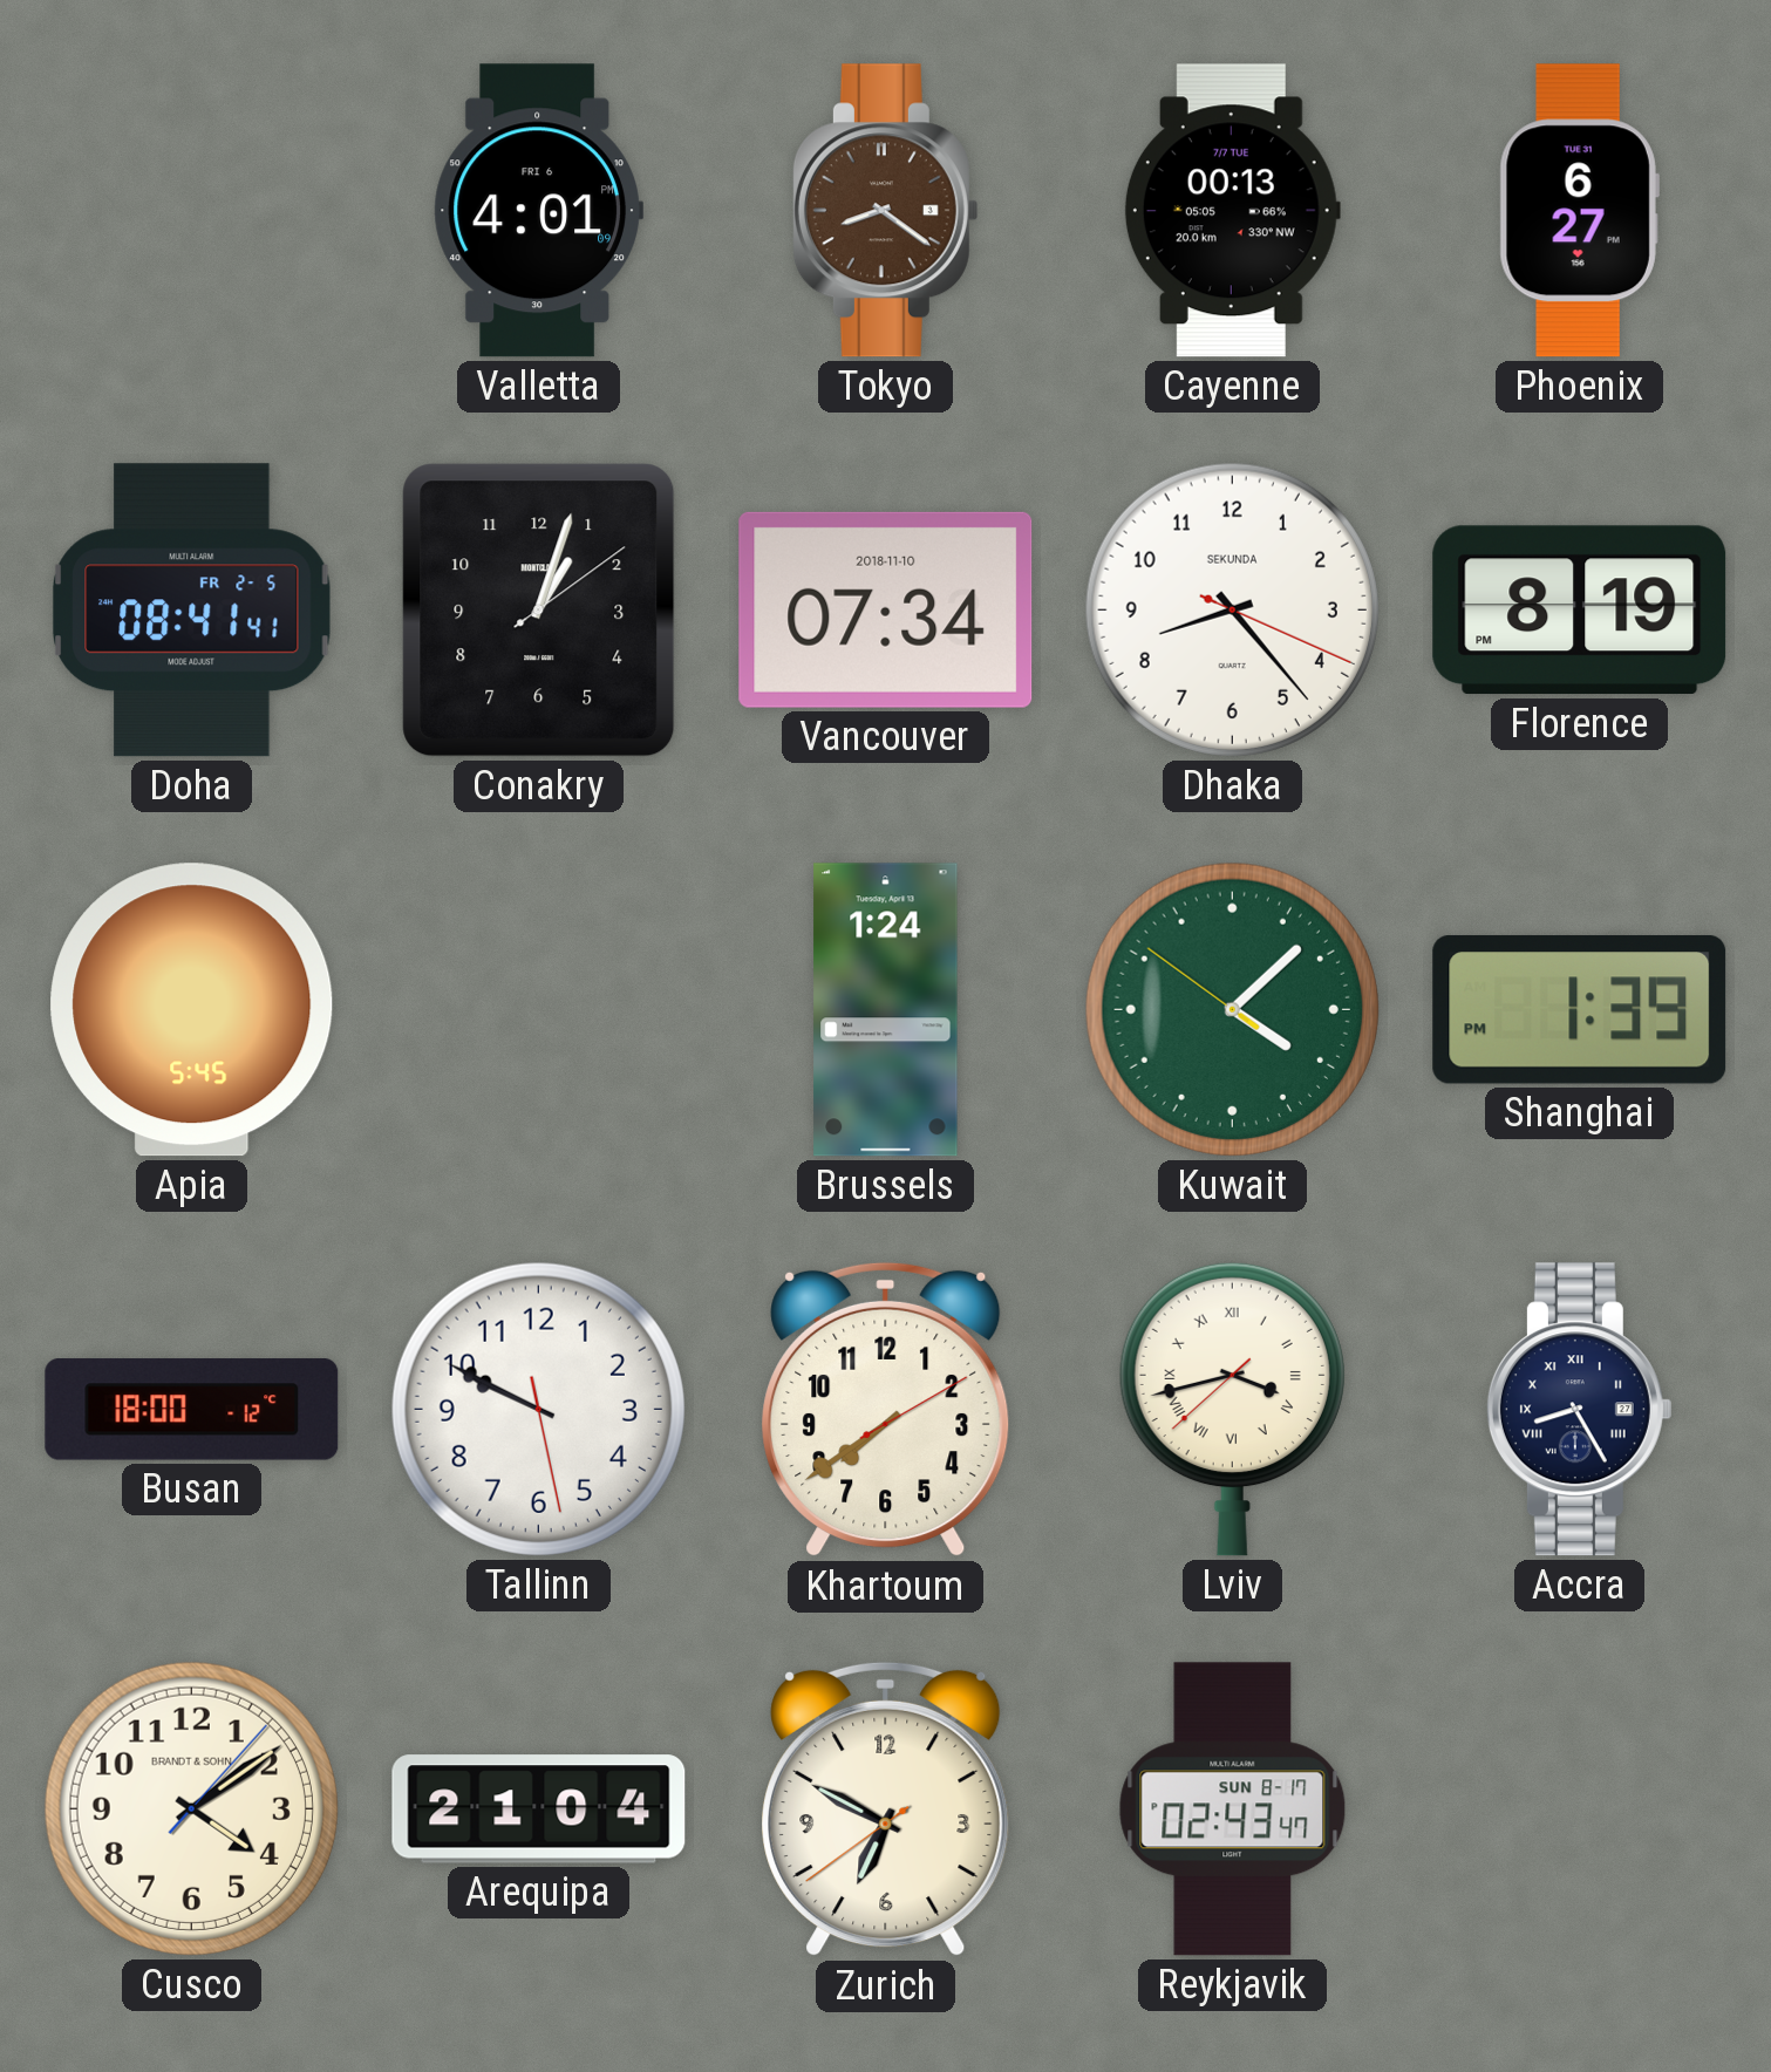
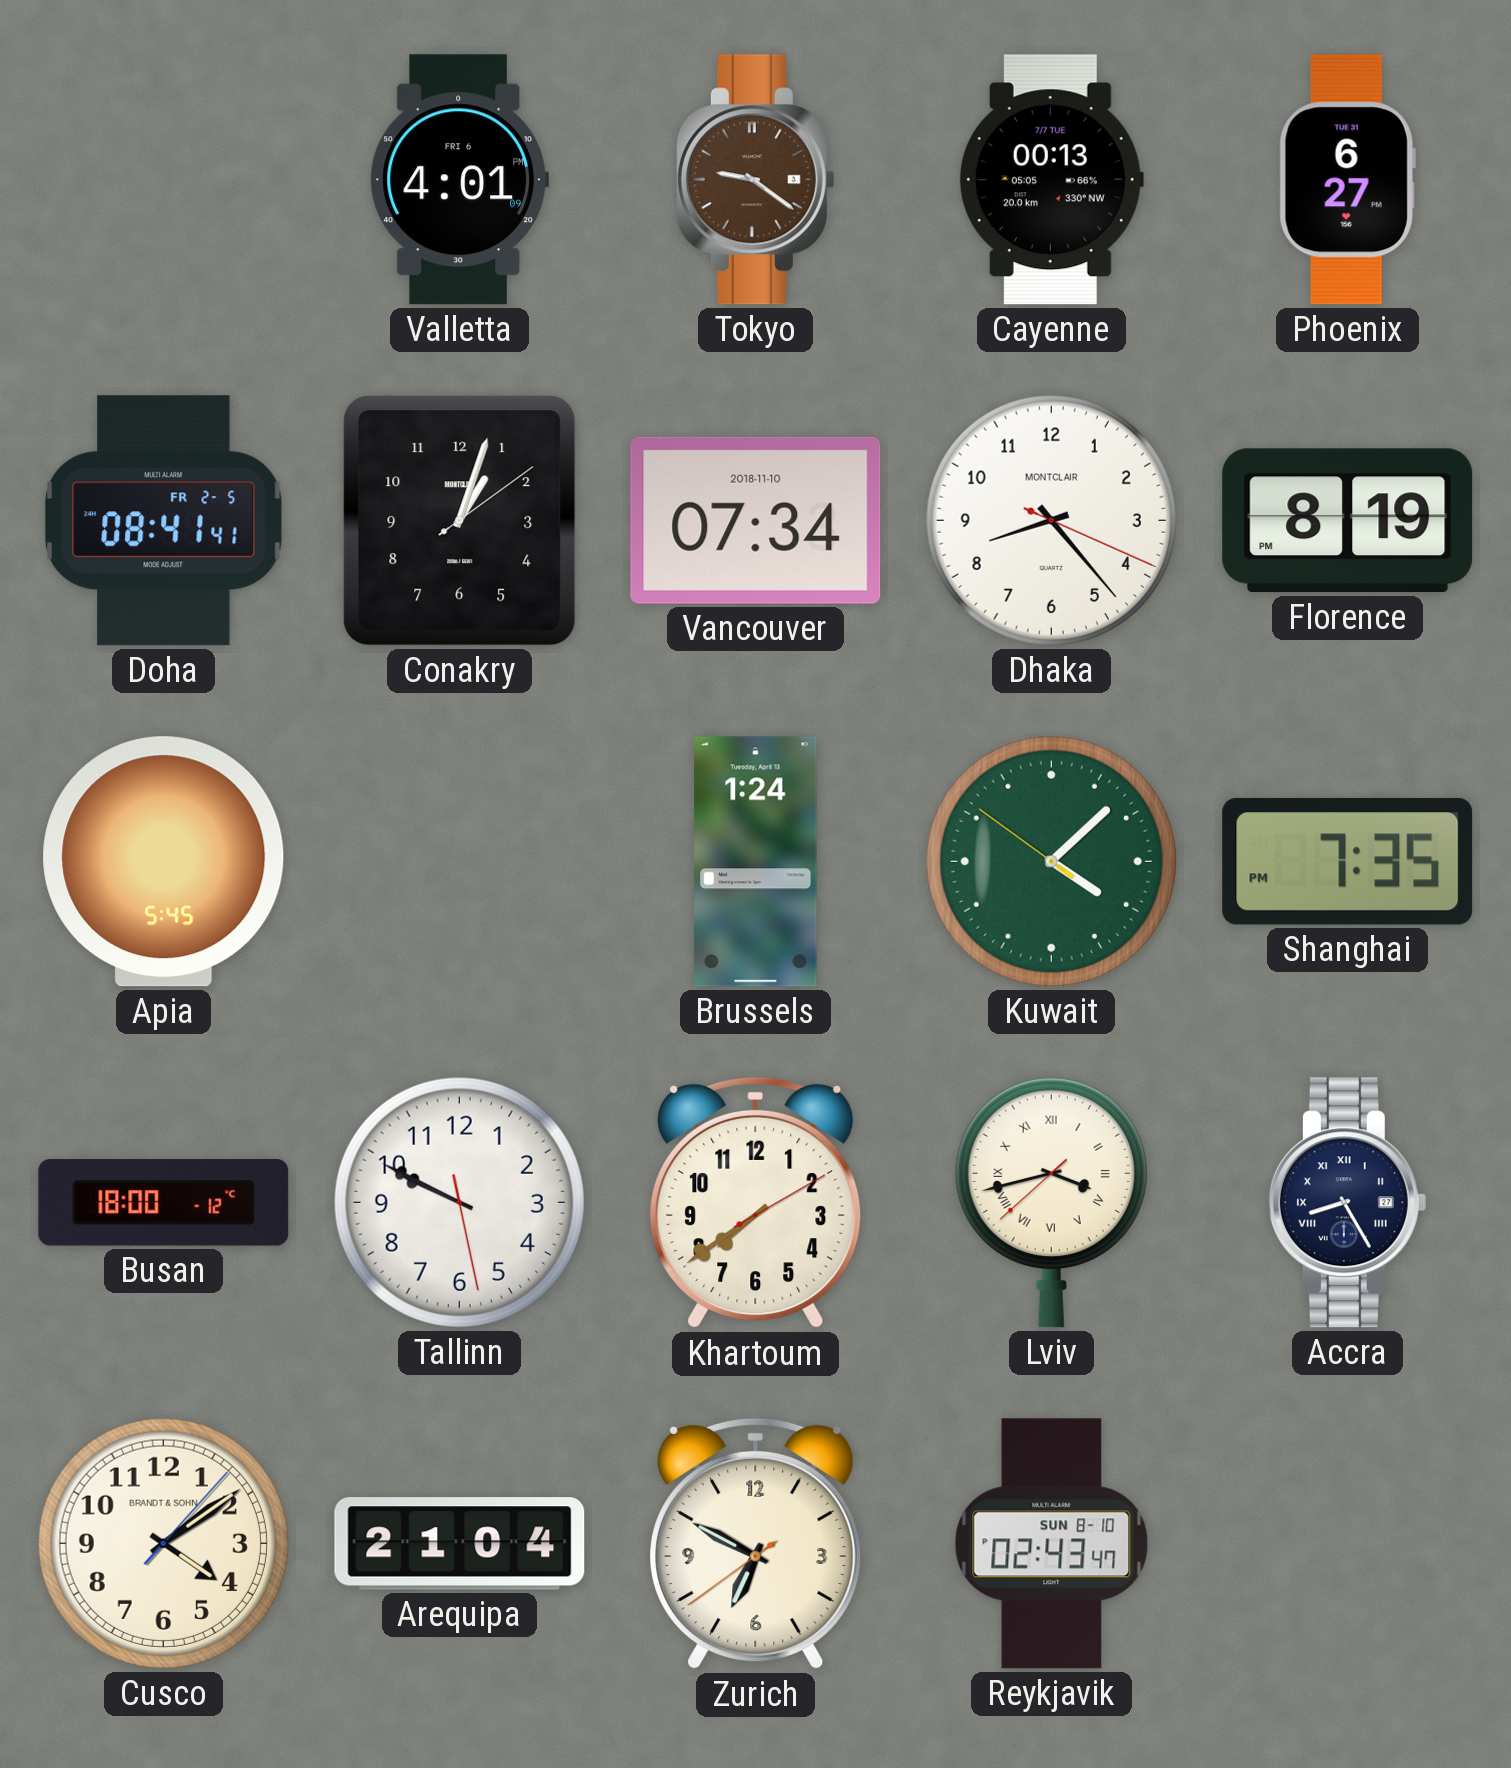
Tokyo: 8:21 -> 9:21
Dhaka brand: SEKUNDA -> MONTCLAIR
Shanghai: 1:39 -> 7:35
Reykjavik date: SUN 8-17 -> SUN 8-10
